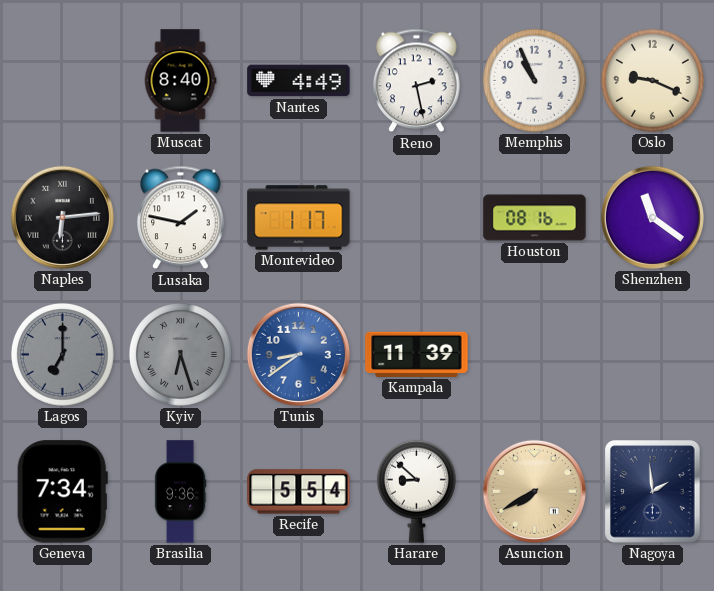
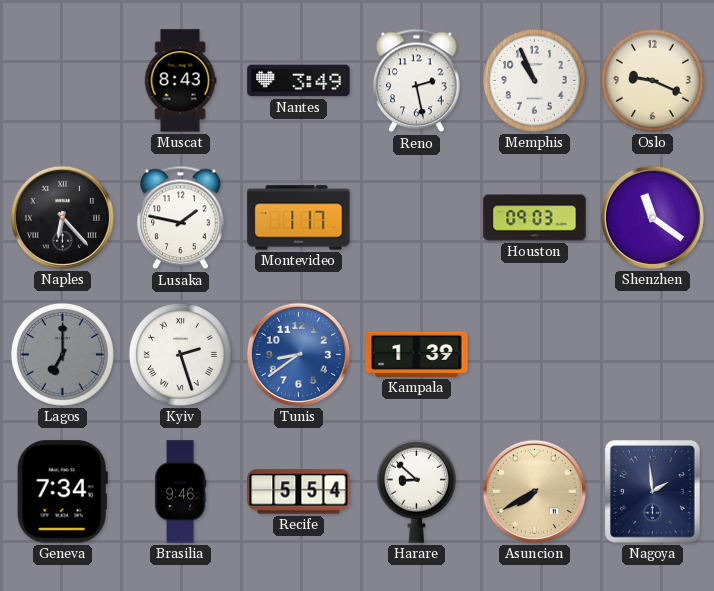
Muscat: 8:40 -> 8:43
Nantes: 4:49 -> 3:49
Naples: 6:14 -> 6:23
Houston: 08:16 -> 09:03
Kyiv: 6:27 -> 2:27
Kyiv dial: grey -> white
Kampala: 11:39 -> 1:39
Brasilia: 9:36 -> 9:46
